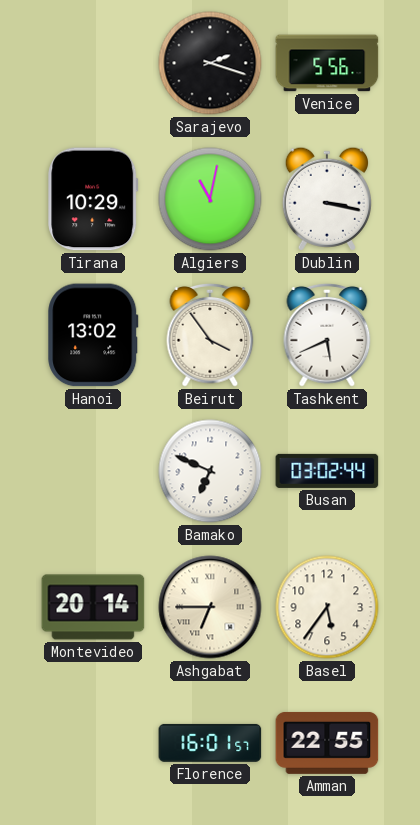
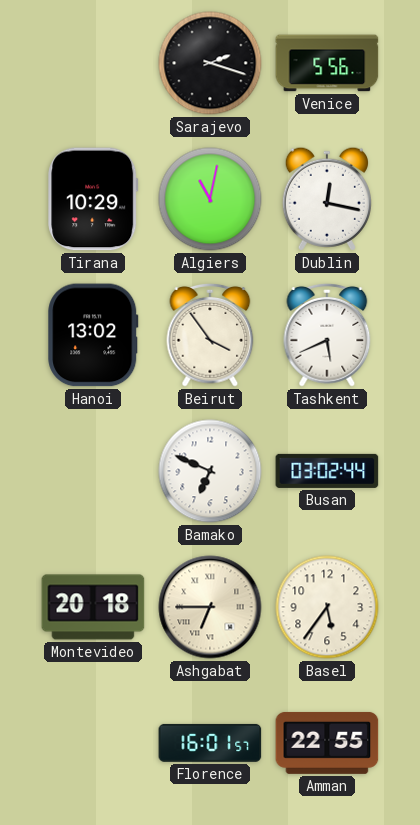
Dublin: 3:17 -> 12:17
Montevideo: 20:14 -> 20:18
